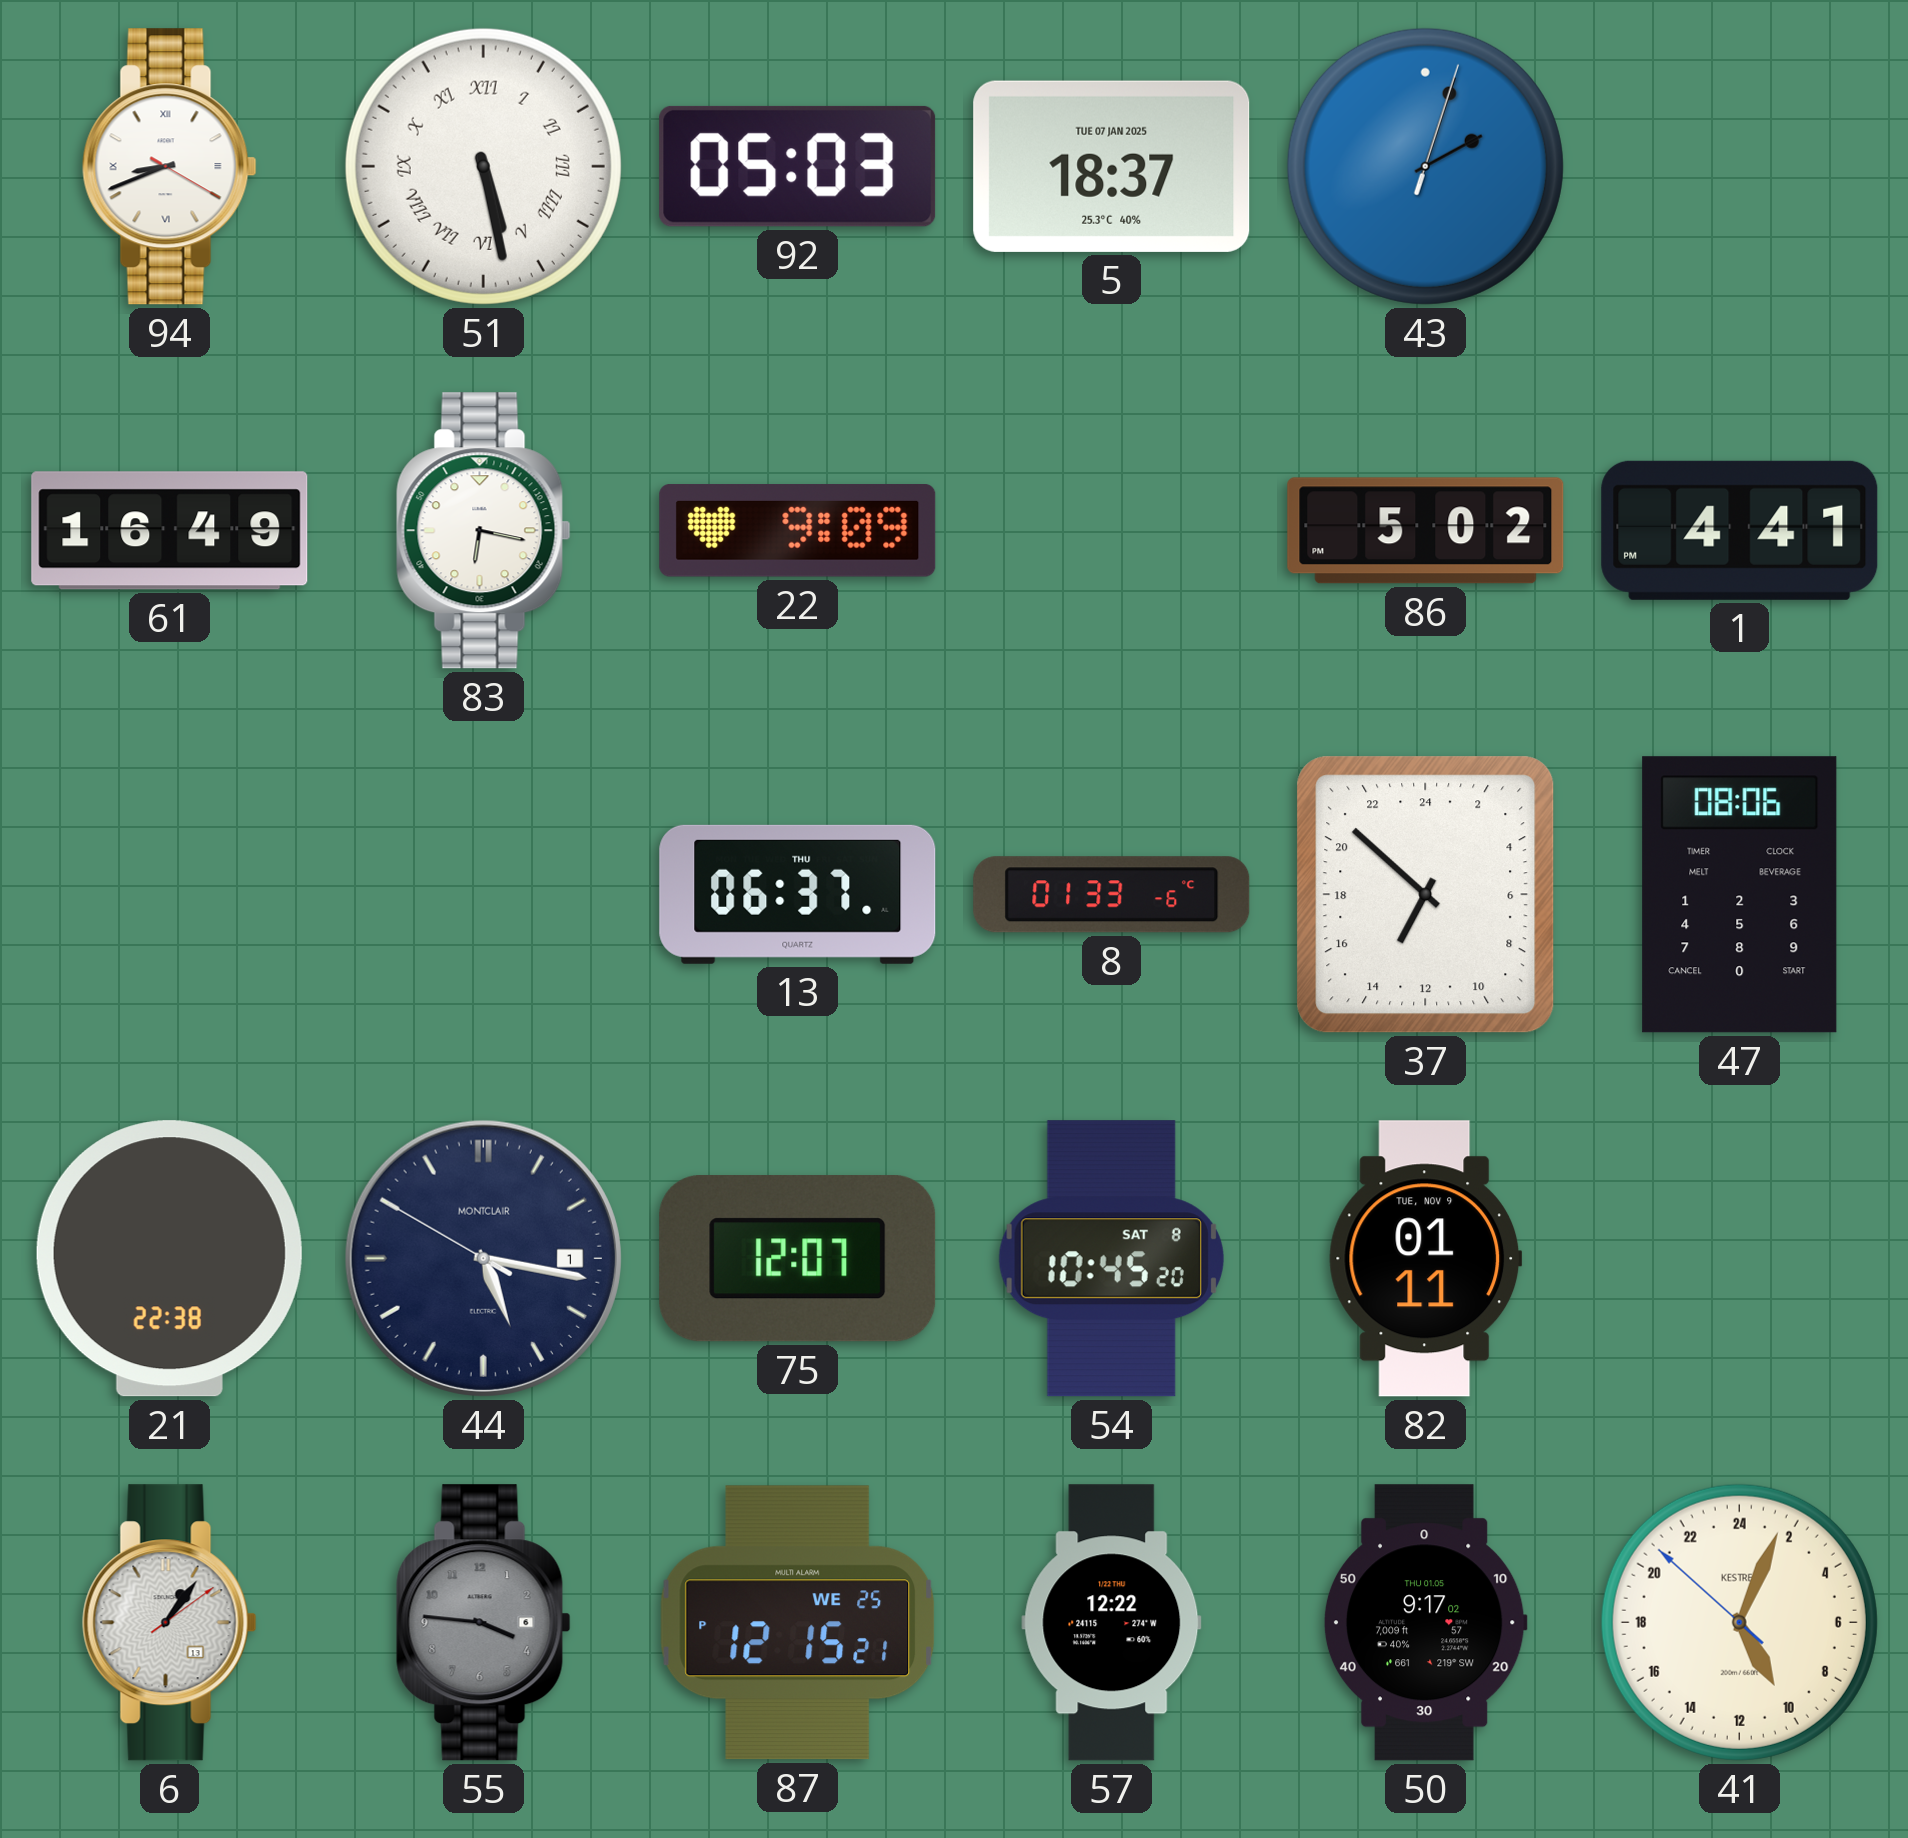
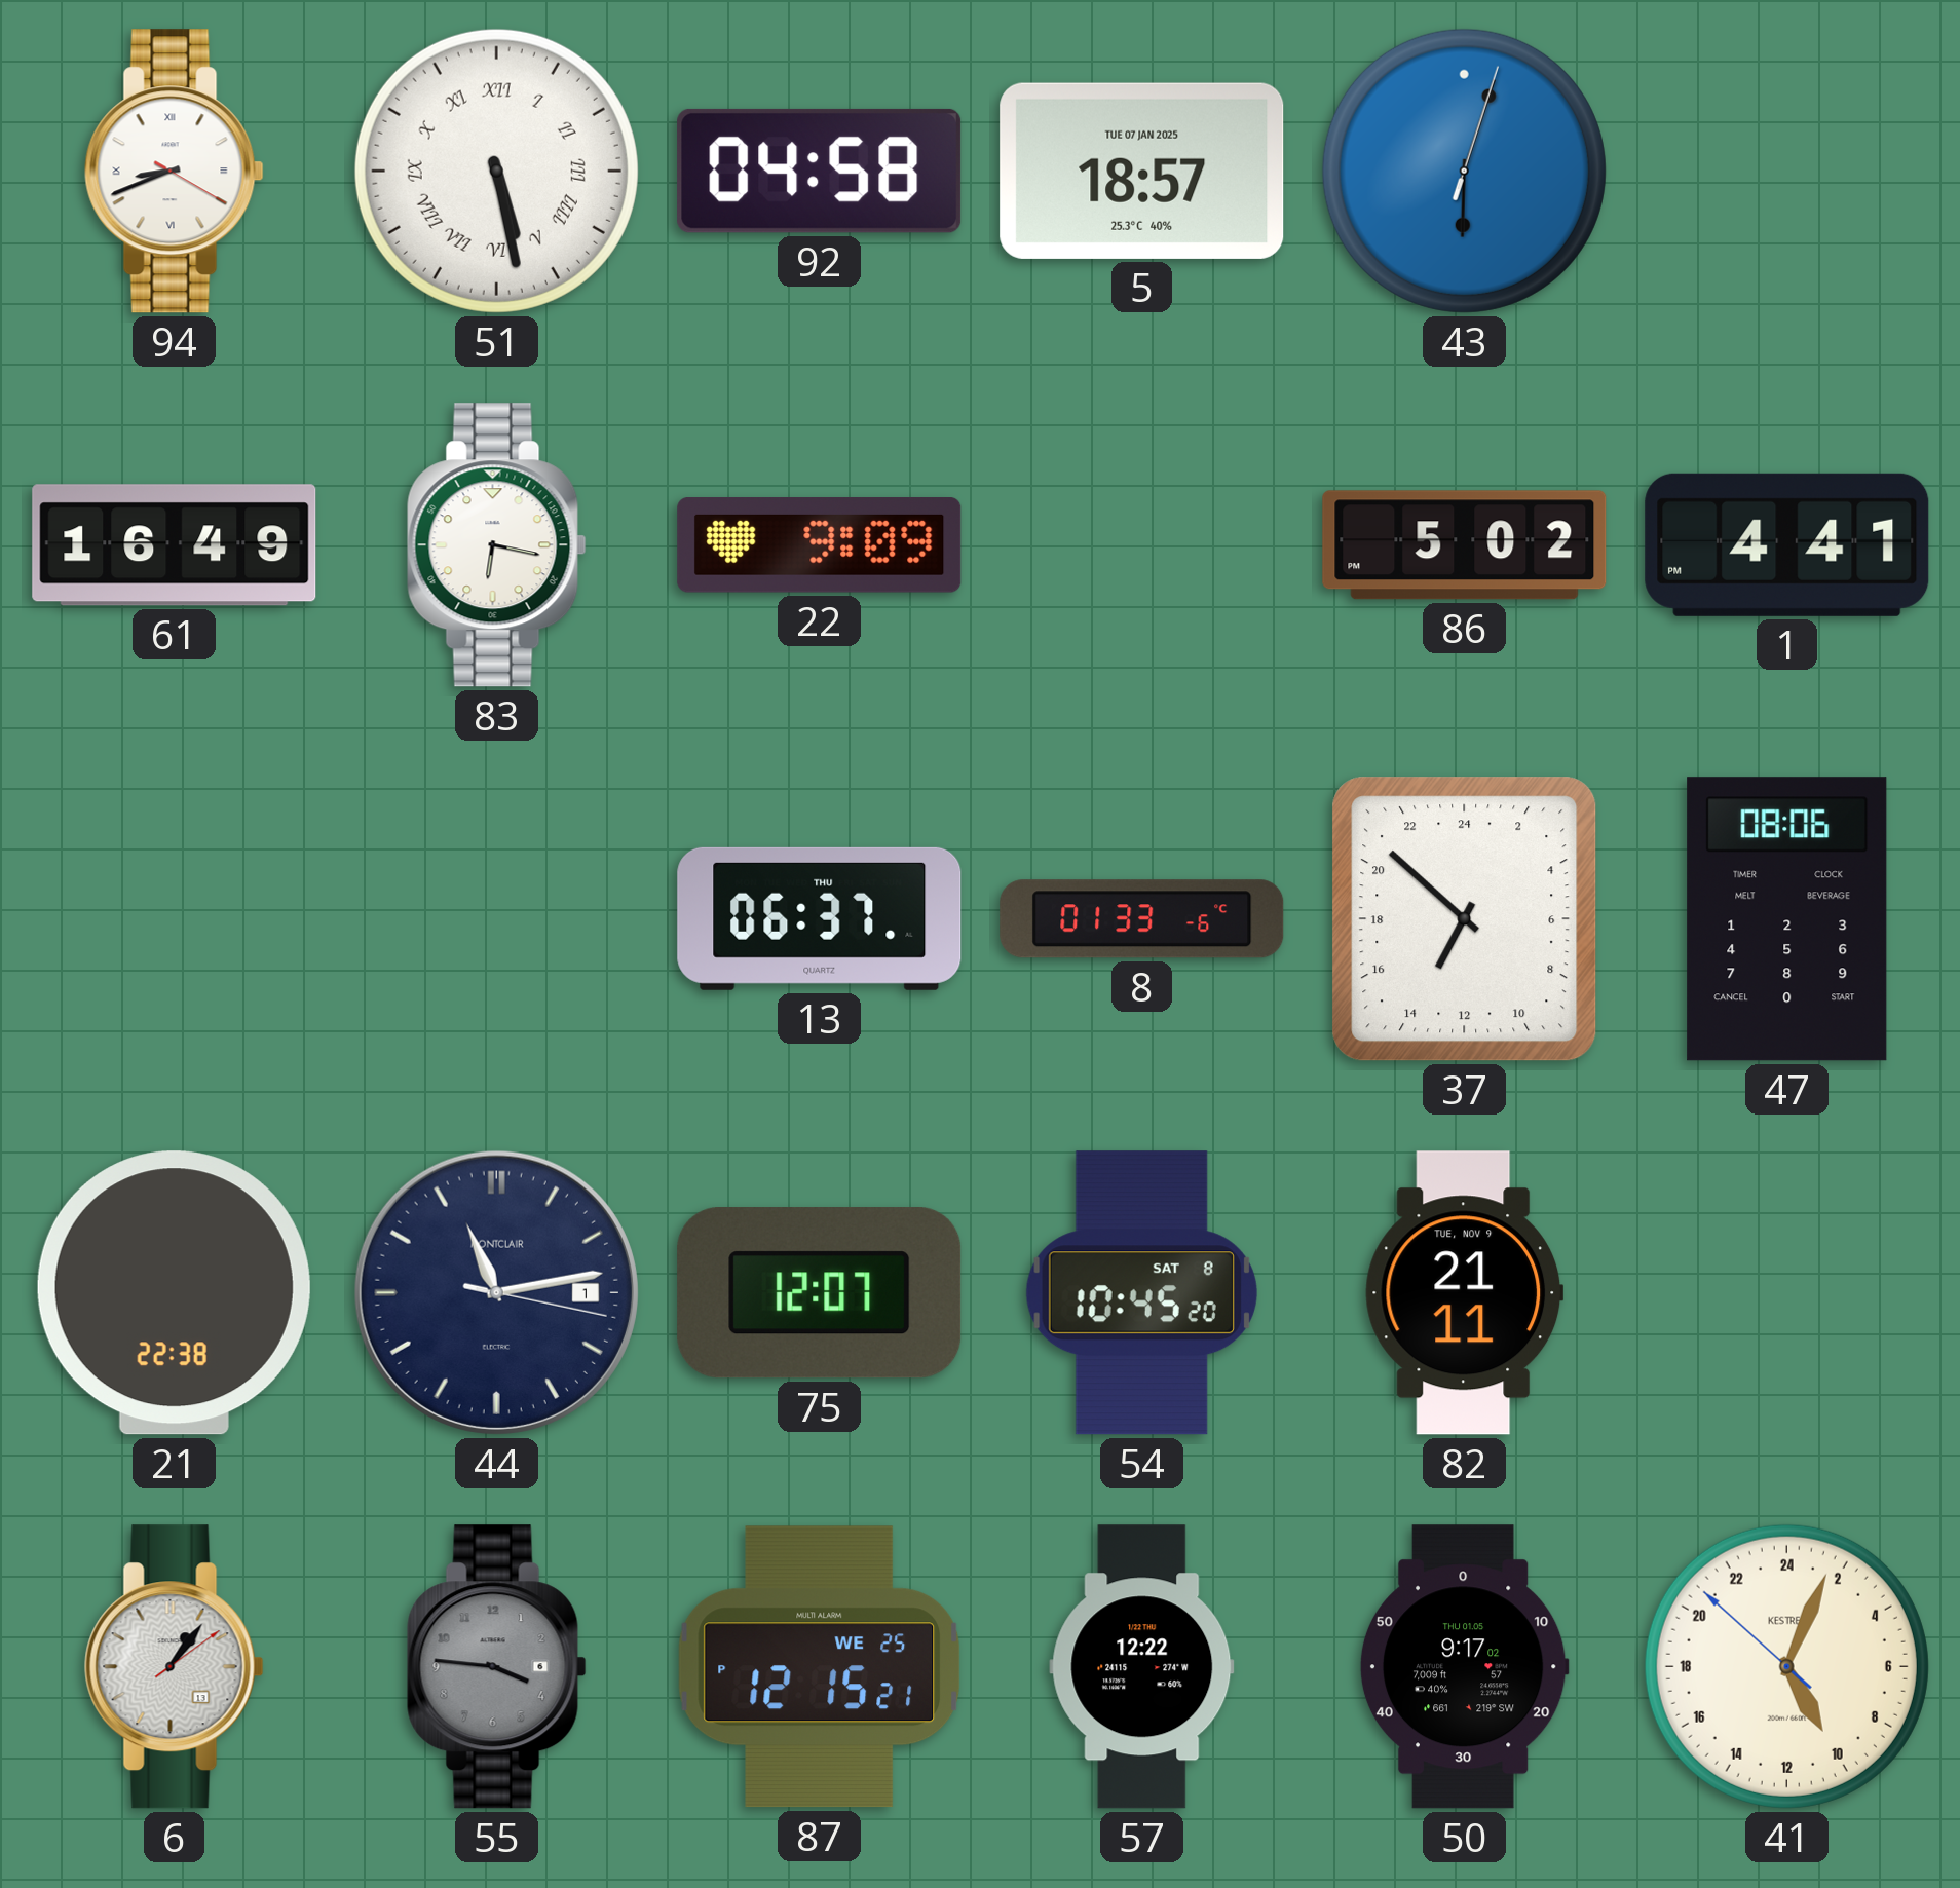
92: 05:03 -> 04:58
5: 18:37 -> 18:57
43: 2:03 -> 6:03
44: 5:16 -> 11:13
82: 01:11 -> 21:11
